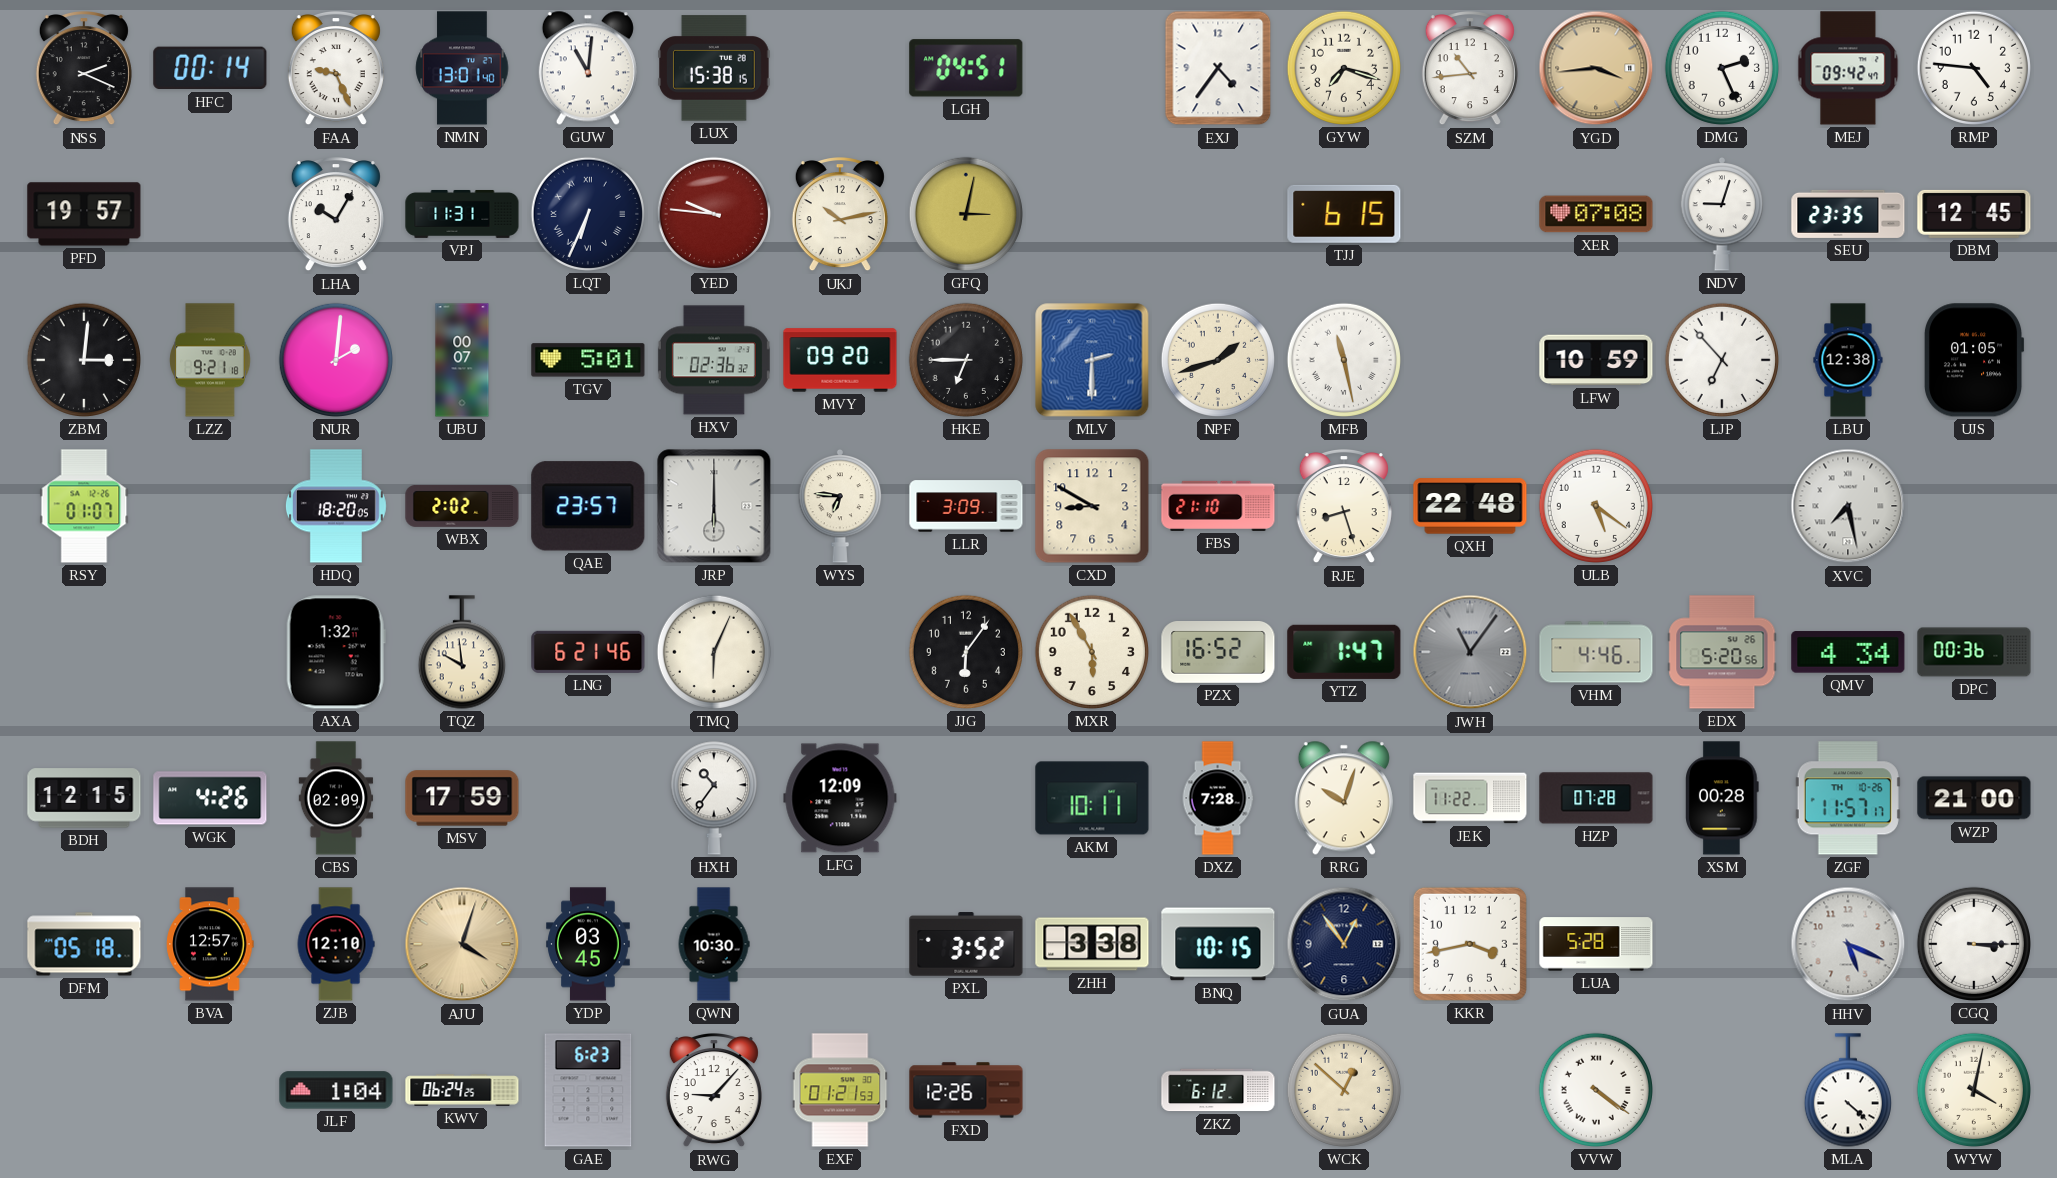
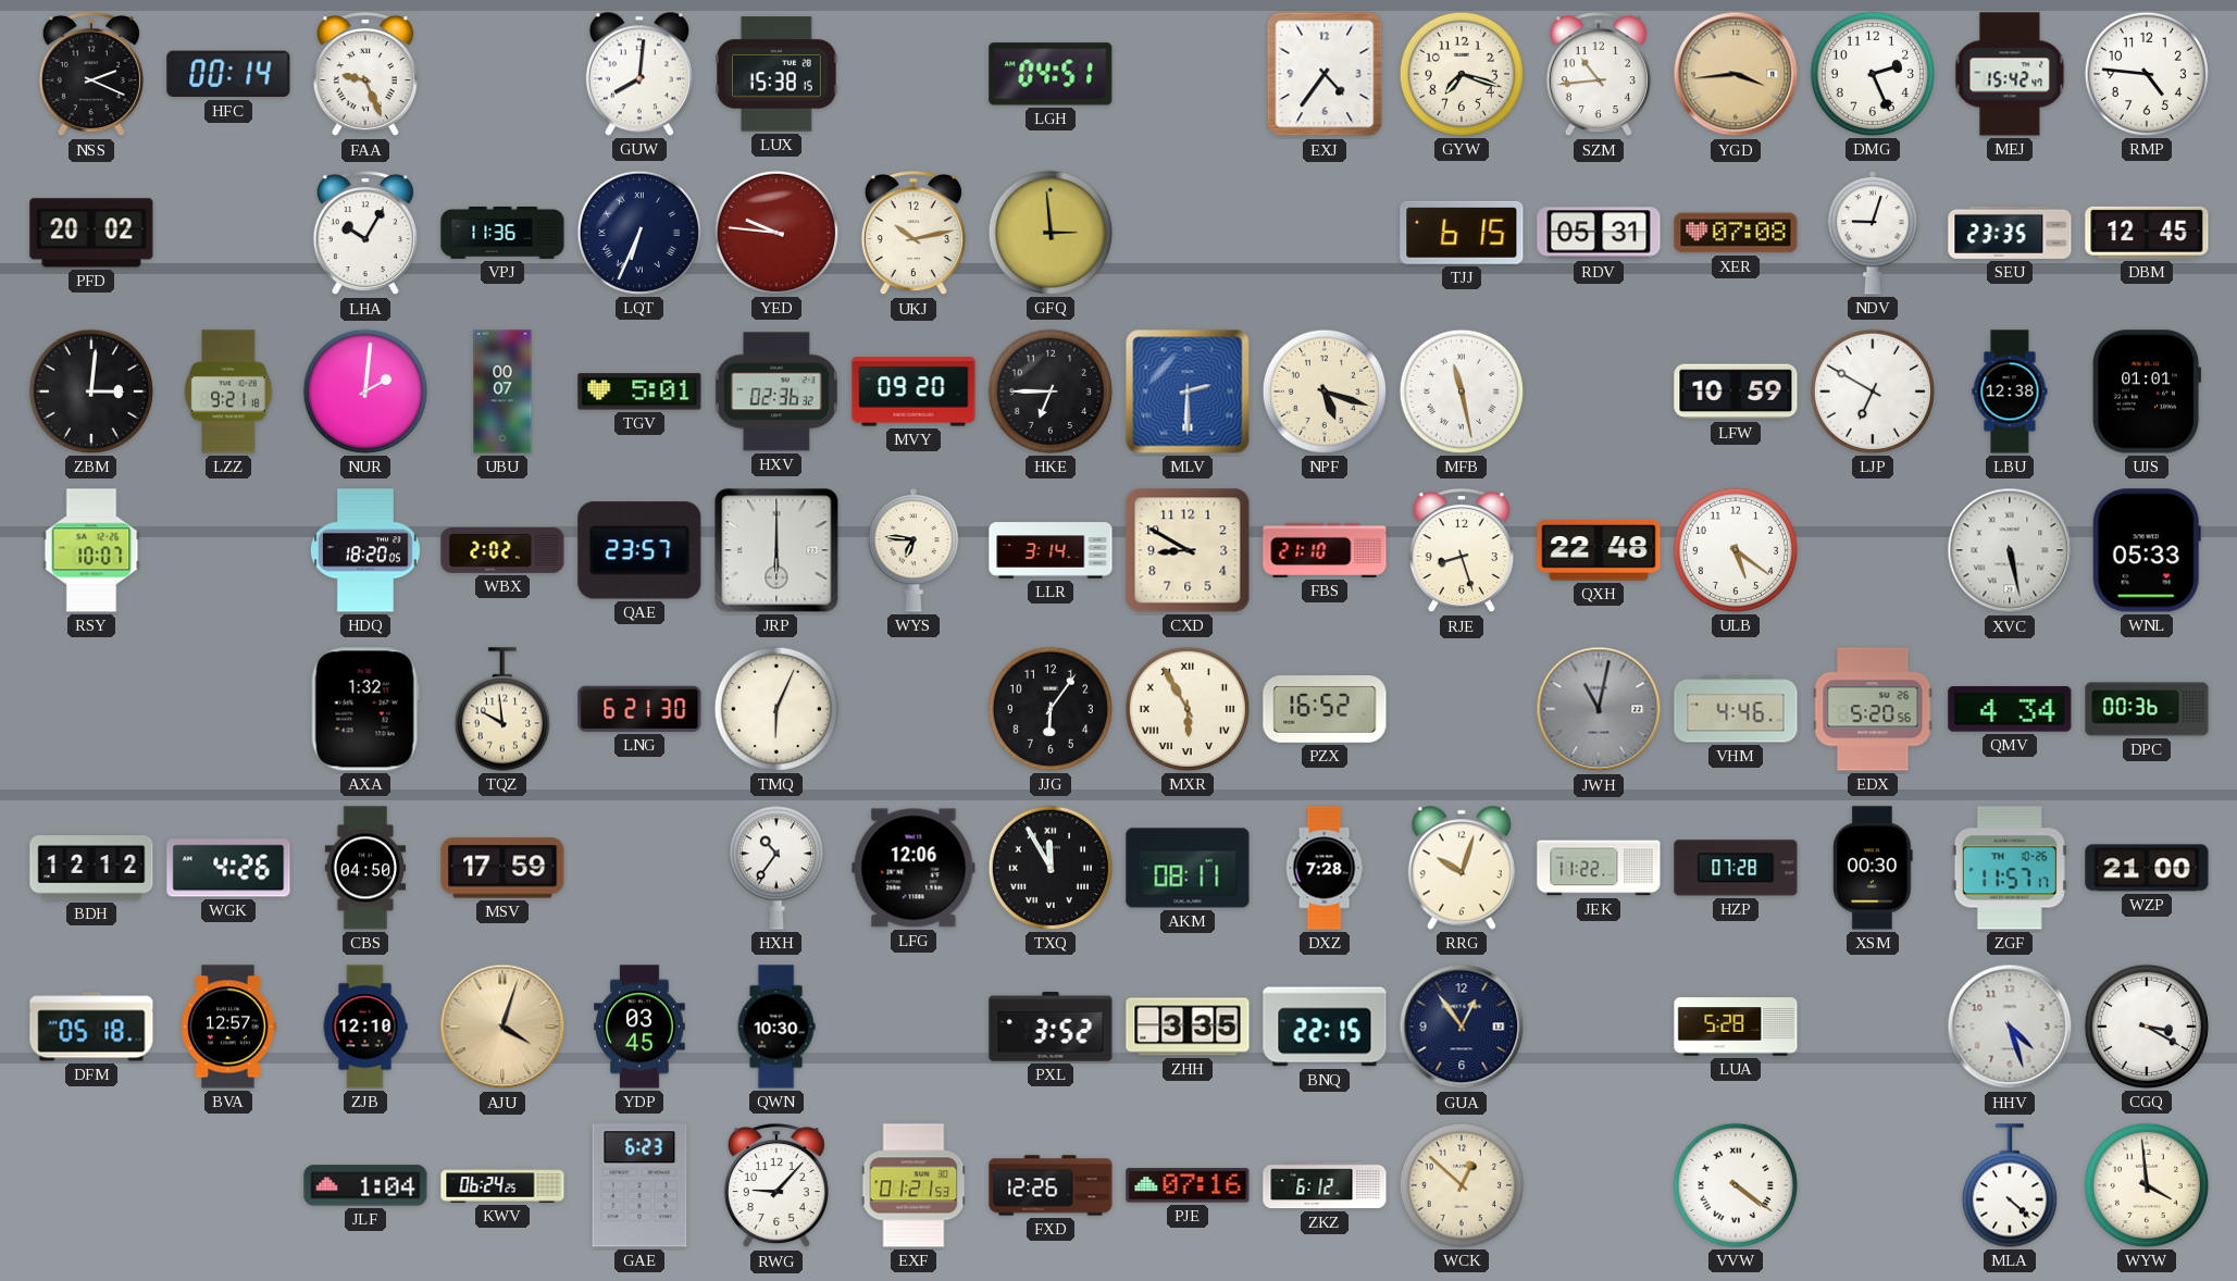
NMN: 13:01 -> none
GUW: 11:01 -> 8:01
MEJ: 09:42 -> 15:42
PFD: 19:57 -> 20:02
VPJ: 11:31 -> 11:36
GFQ: 3:02 -> 2:59
RDV: none -> 05:31
NPF: 1:42 -> 5:18
LJP: 6:53 -> 6:50
UJS: 01:05 -> 01:01
RSY: 01:07 -> 10:07
LLR: 3:09 -> 3:14
XVC: 7:28 -> 5:28
WNL: none -> 05:33
LNG: 6:21:46 -> 6:21:30
MXR numerals: Arabic -> Roman
YTZ: 1:47 -> none
JWH: 11:06 -> 11:02
BDH: 12:15 -> 12:12
CBS: 02:09 -> 04:50
LFG: 12:09 -> 12:06
TXQ: none -> 11:55
AKM: 10:11 -> 08:11
XSM: 00:28 -> 00:30
ZHH: 3:38 -> 3:35
BNQ: 10:15 -> 22:15
KKR: 3:43 -> none
HHV: 5:19 -> 4:27
CGQ: 3:15 -> 3:20
PJE: none -> 07:16
WYW: 4:02 -> 3:59
